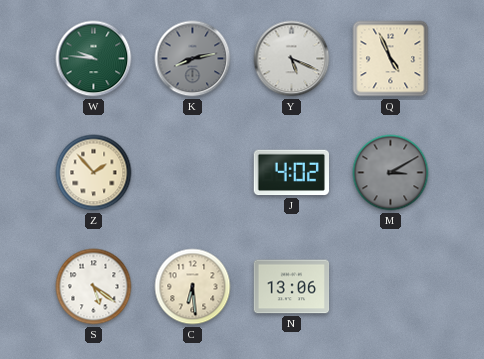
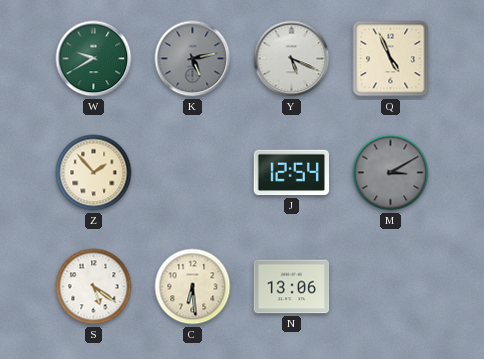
W: 9:46 -> 9:40
K: 8:13 -> 5:13
J: 4:02 -> 12:54
